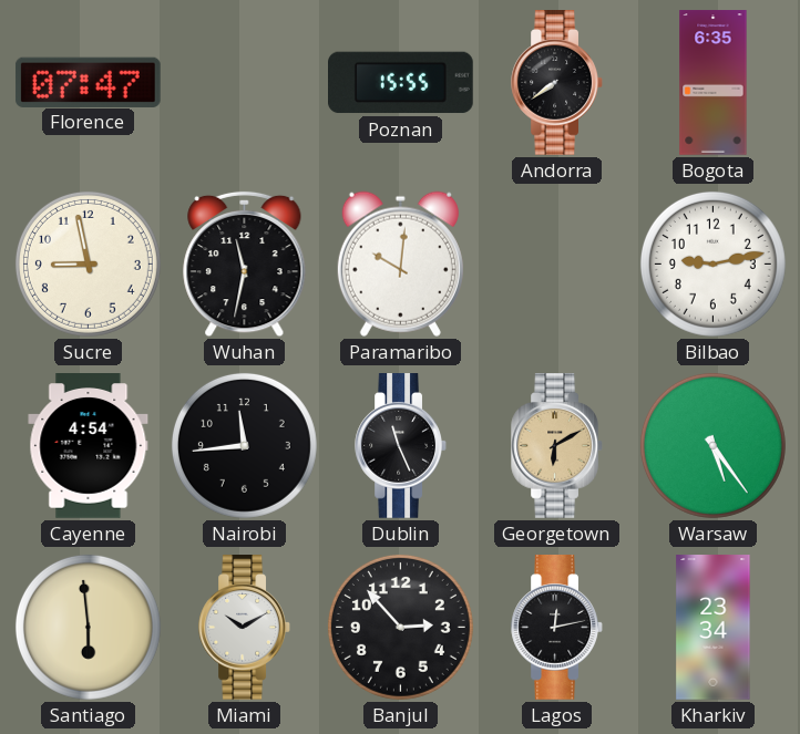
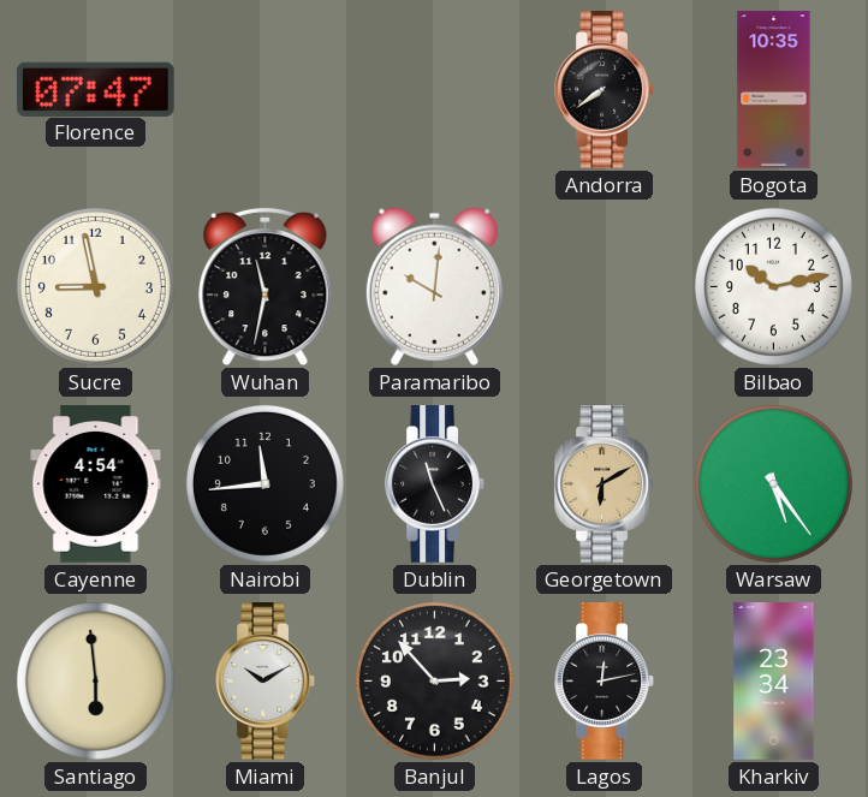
Poznan: 15:55 -> none
Bogota: 6:35 -> 10:35
Bilbao: 9:13 -> 10:13
